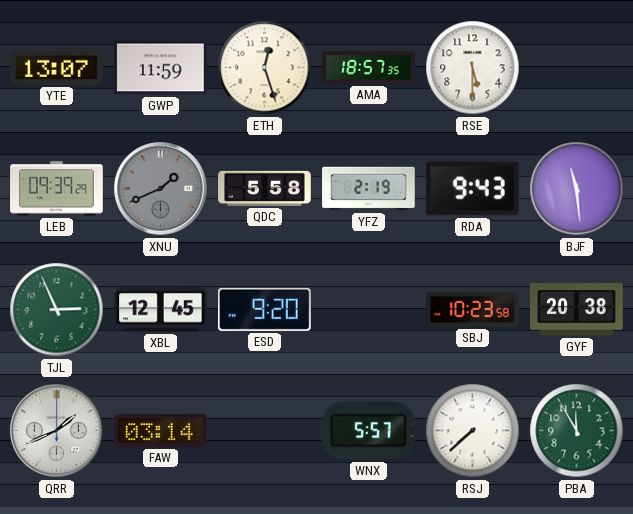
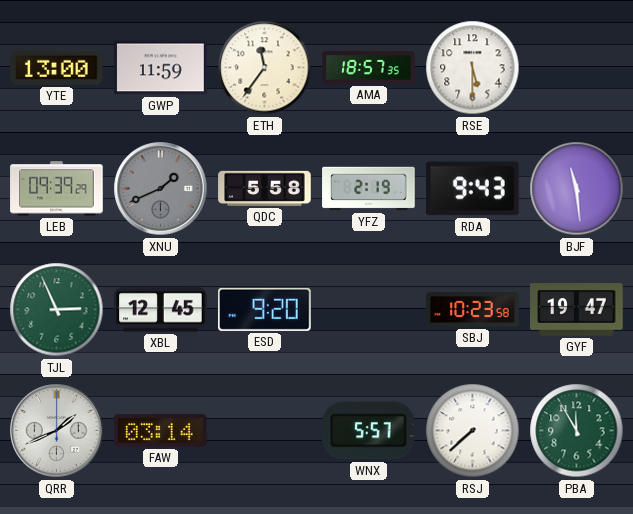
YTE: 13:07 -> 13:00
ETH: 12:27 -> 11:36
GYF: 20:38 -> 19:47
